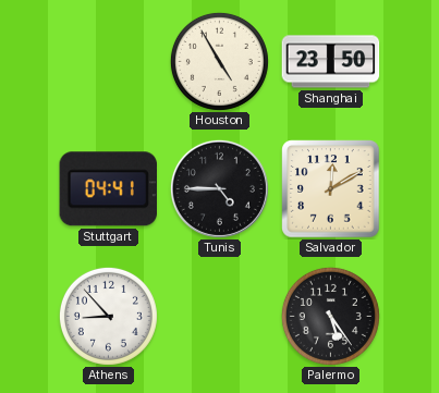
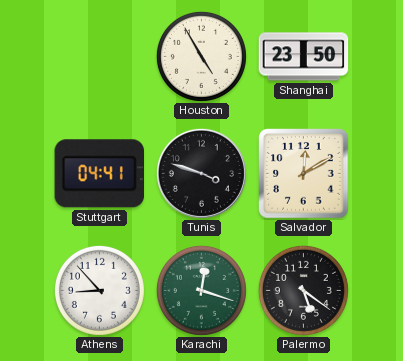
Tunis: 4:45 -> 3:48
Karachi: none -> 12:18
Palermo: 5:24 -> 5:21
